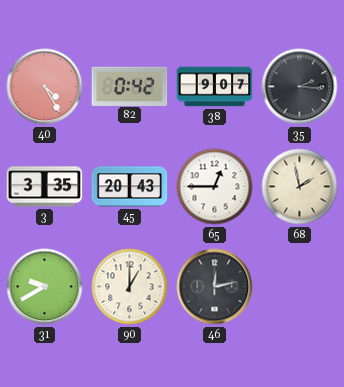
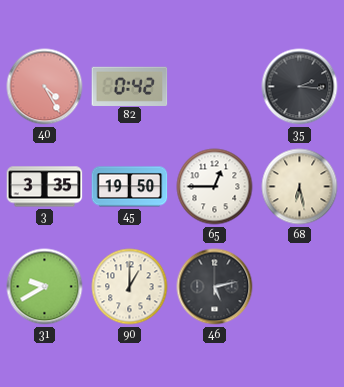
38: 9:07 -> none
45: 20:43 -> 19:50
68: 1:58 -> 6:28
46: 12:13 -> 5:13
